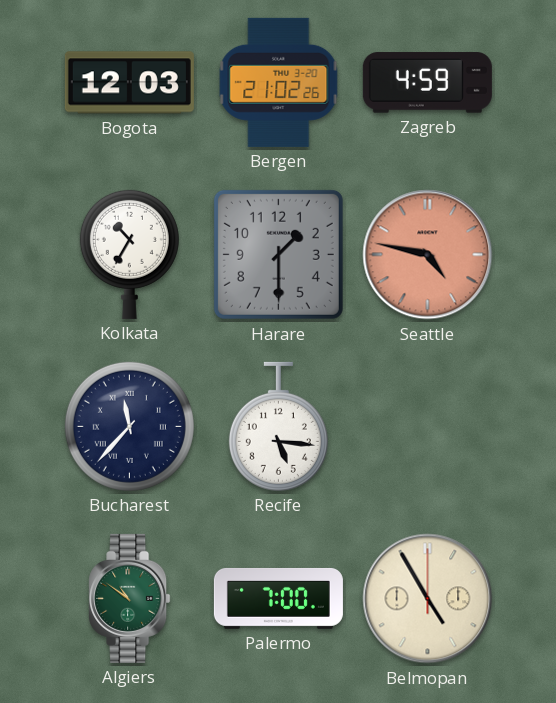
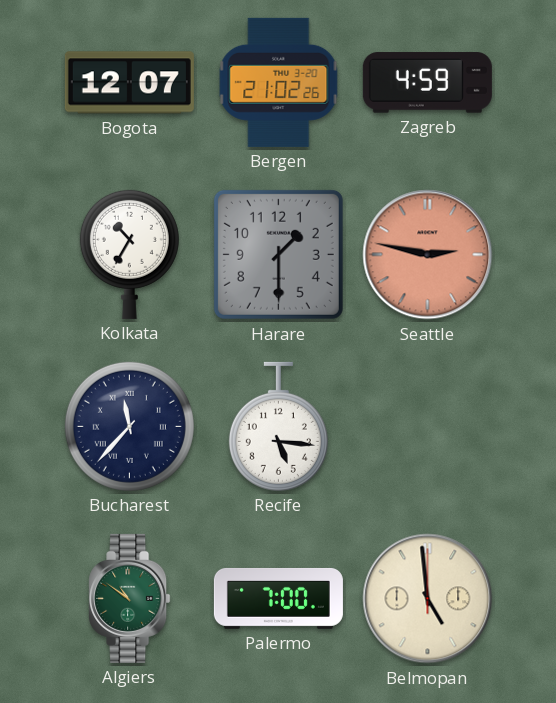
Bogota: 12:03 -> 12:07
Seattle: 4:47 -> 2:47
Belmopan: 4:55 -> 4:59
